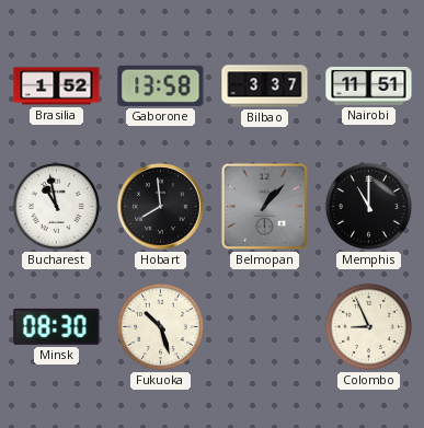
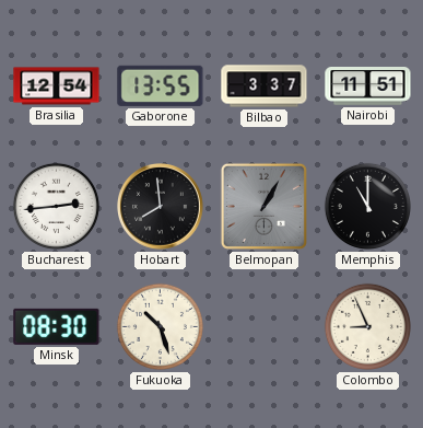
Brasilia: 1:52 -> 12:54
Gaborone: 13:58 -> 13:55
Bucharest: 10:58 -> 2:44
Belmopan: 1:07 -> 1:05
